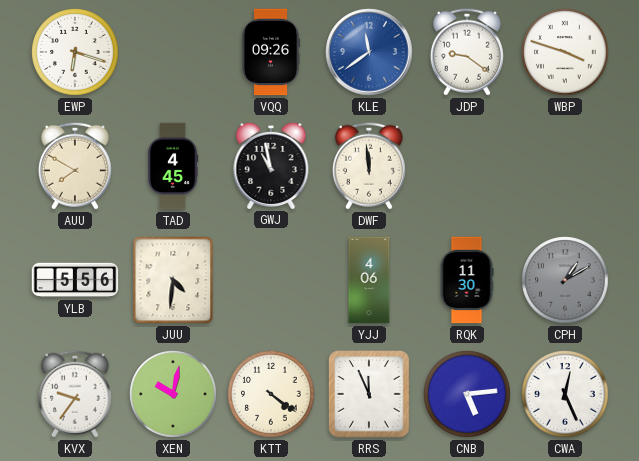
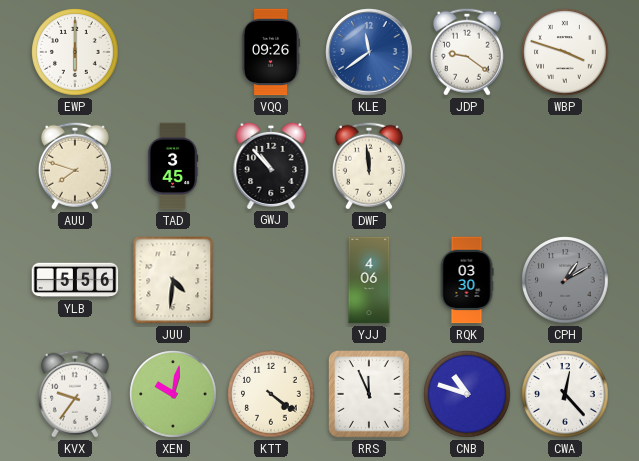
EWP: 6:18 -> 6:00
AUU: 7:50 -> 7:48
TAD: 4:45 -> 3:45
GWJ: 10:58 -> 10:53
RQK: 11:30 -> 03:30
CNB: 5:14 -> 10:48
CWA: 12:26 -> 12:23
